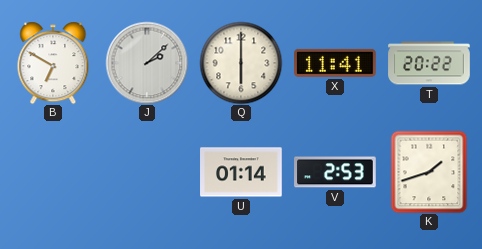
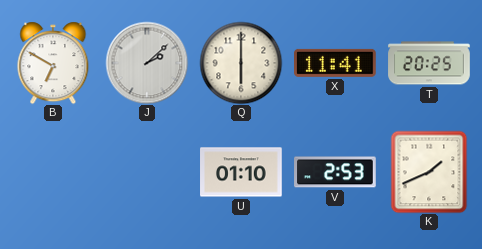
T: 20:22 -> 20:25
U: 01:14 -> 01:10
K: 1:42 -> 1:41
